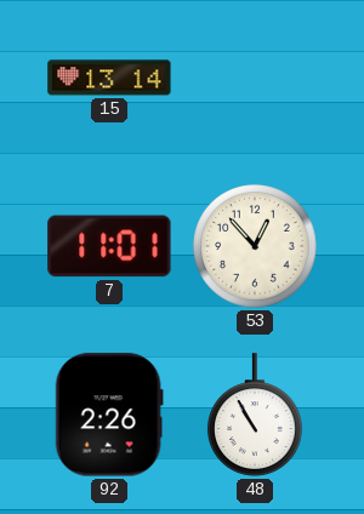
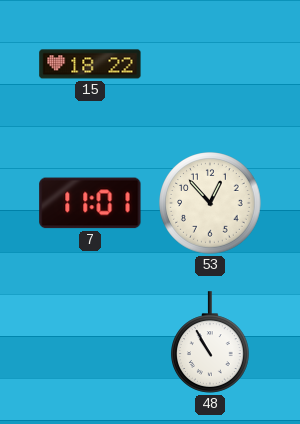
15: 13:14 -> 18:22
92: 2:26 -> none
